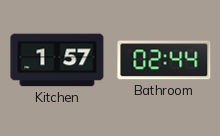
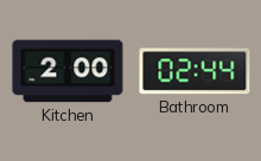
Kitchen: 1:57 -> 2:00
